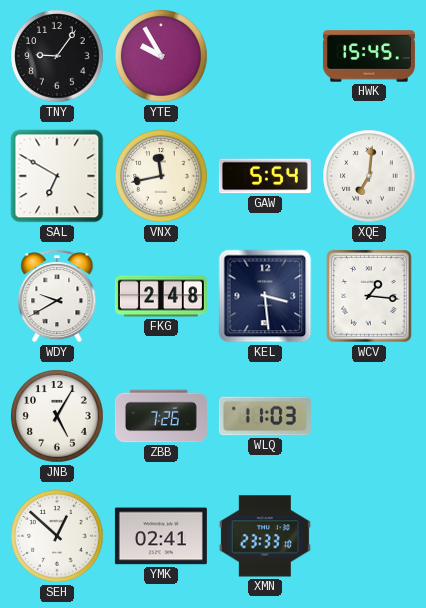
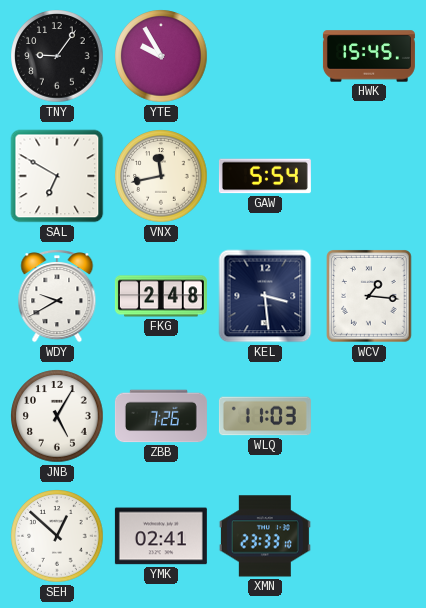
XQE: 7:01 -> none
